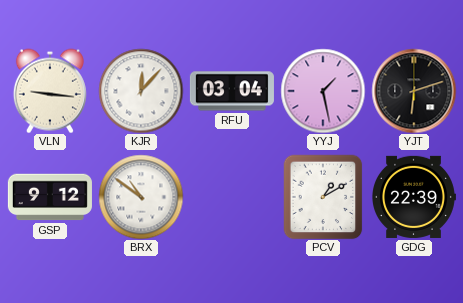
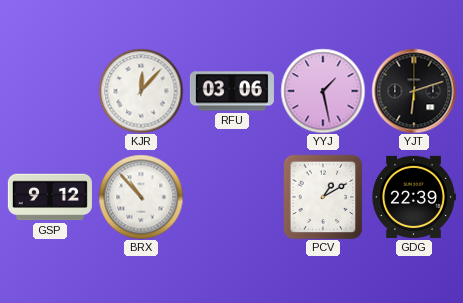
VLN: 9:16 -> none
RFU: 03:04 -> 03:06
BRX: 10:51 -> 10:53
